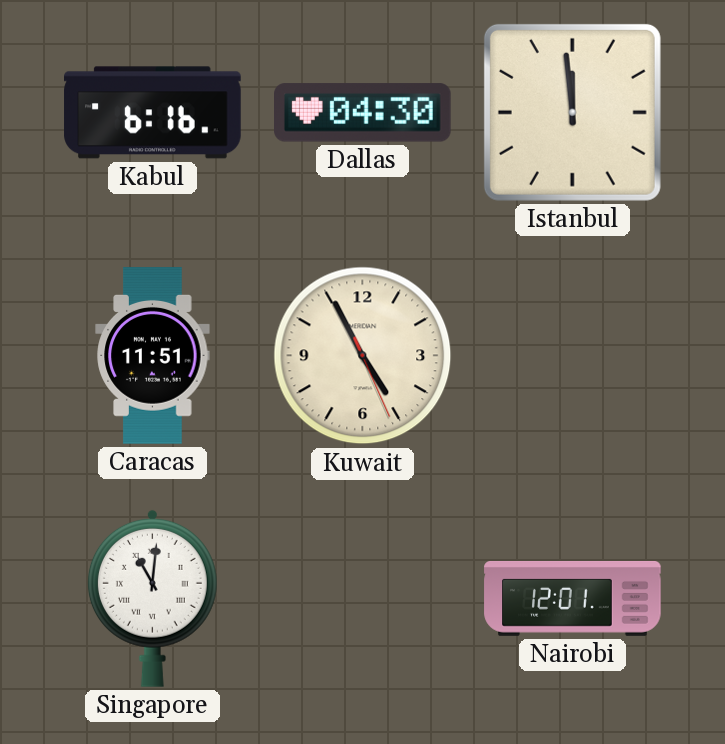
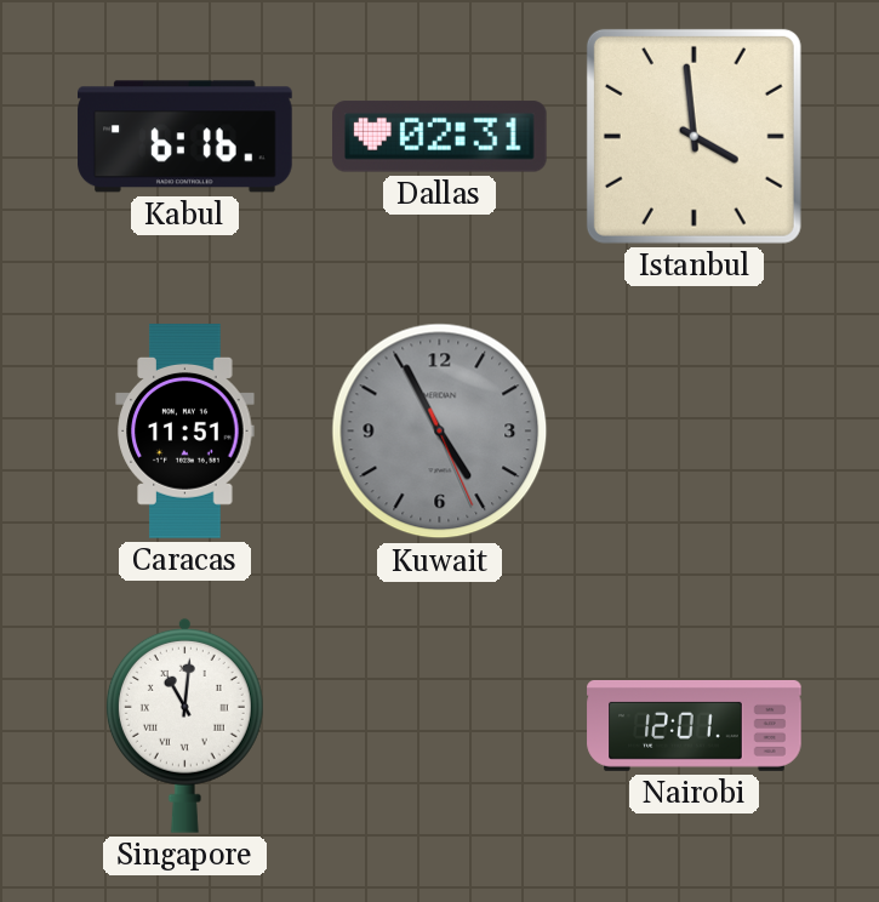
Dallas: 04:30 -> 02:31
Istanbul: 11:59 -> 3:59
Kuwait dial: cream -> grey
